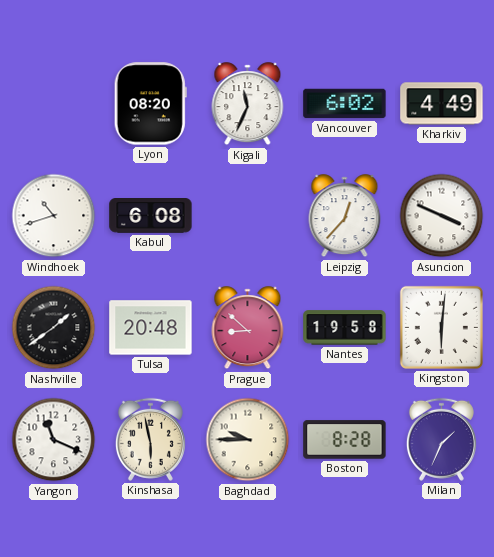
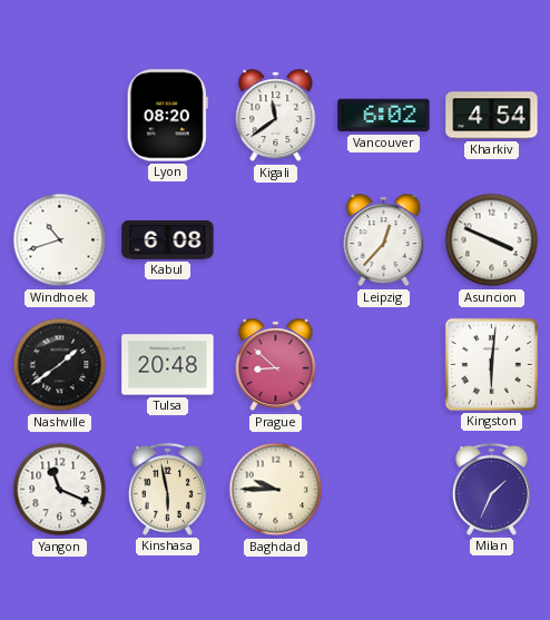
Kigali: 11:34 -> 11:39
Kharkiv: 4:49 -> 4:54
Nantes: 19:58 -> none
Boston: 8:28 -> none
